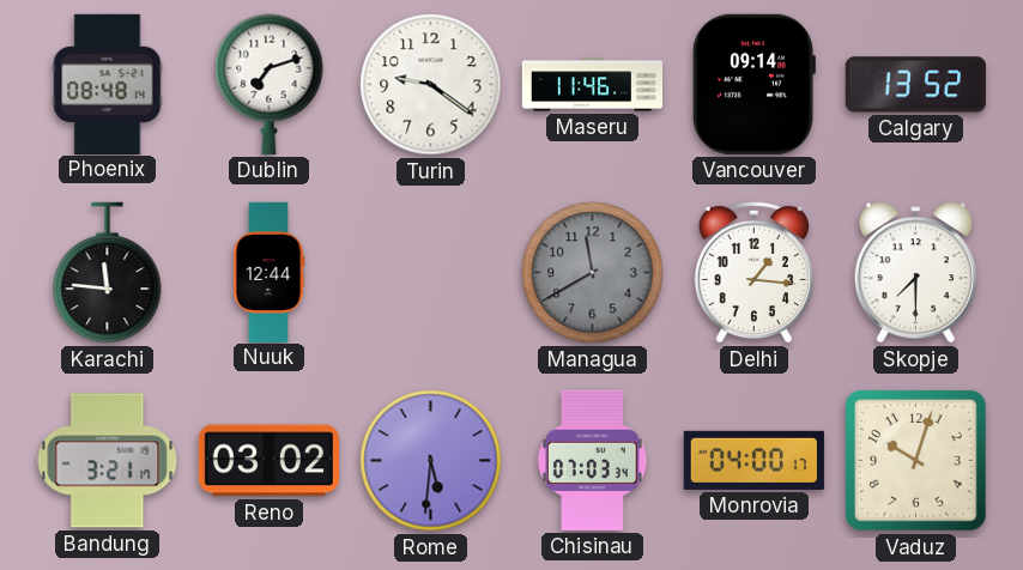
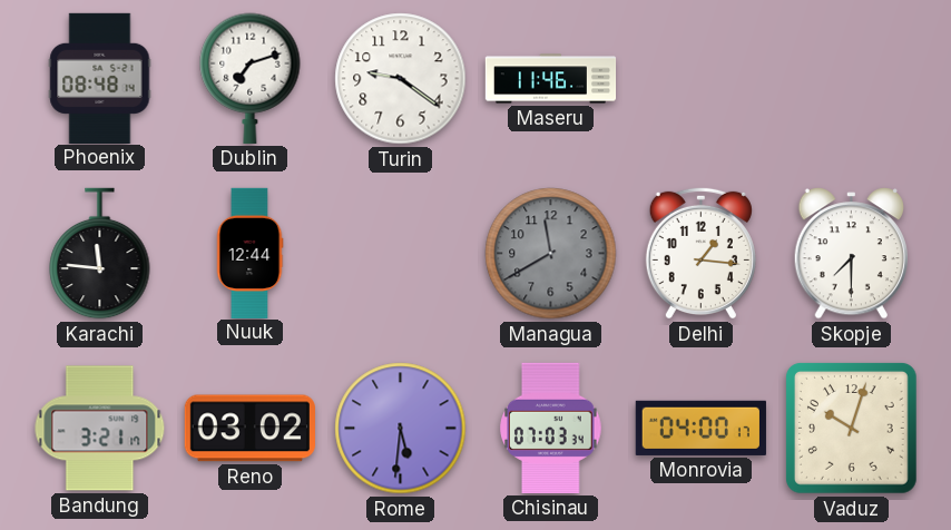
Vancouver: 09:14 -> none
Calgary: 13:52 -> none
